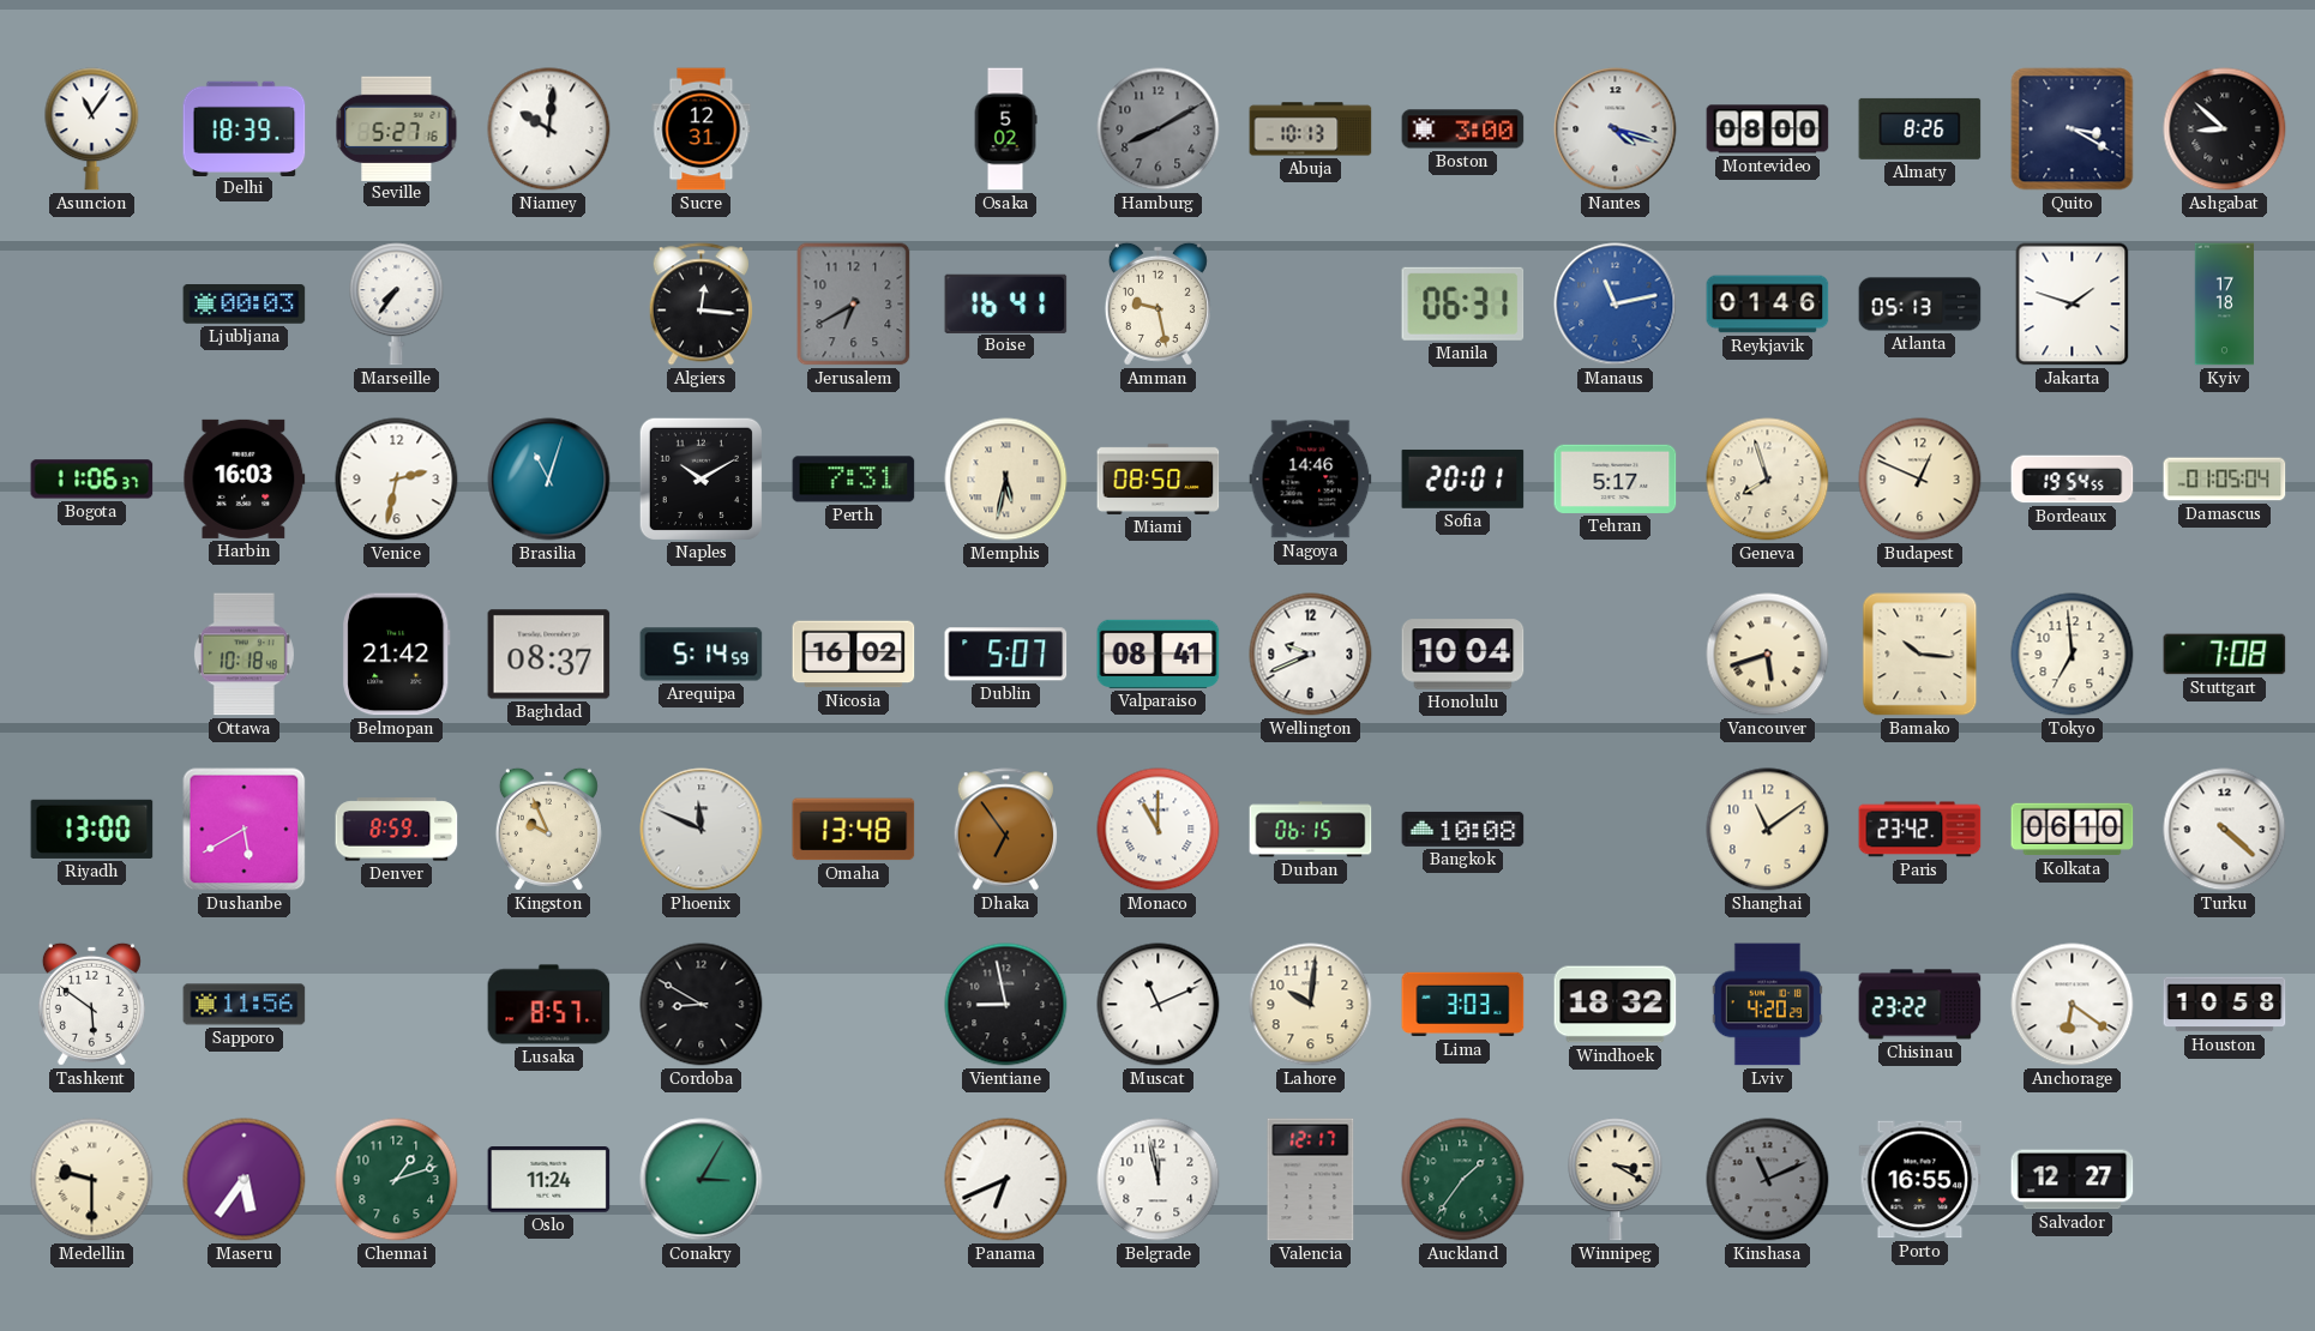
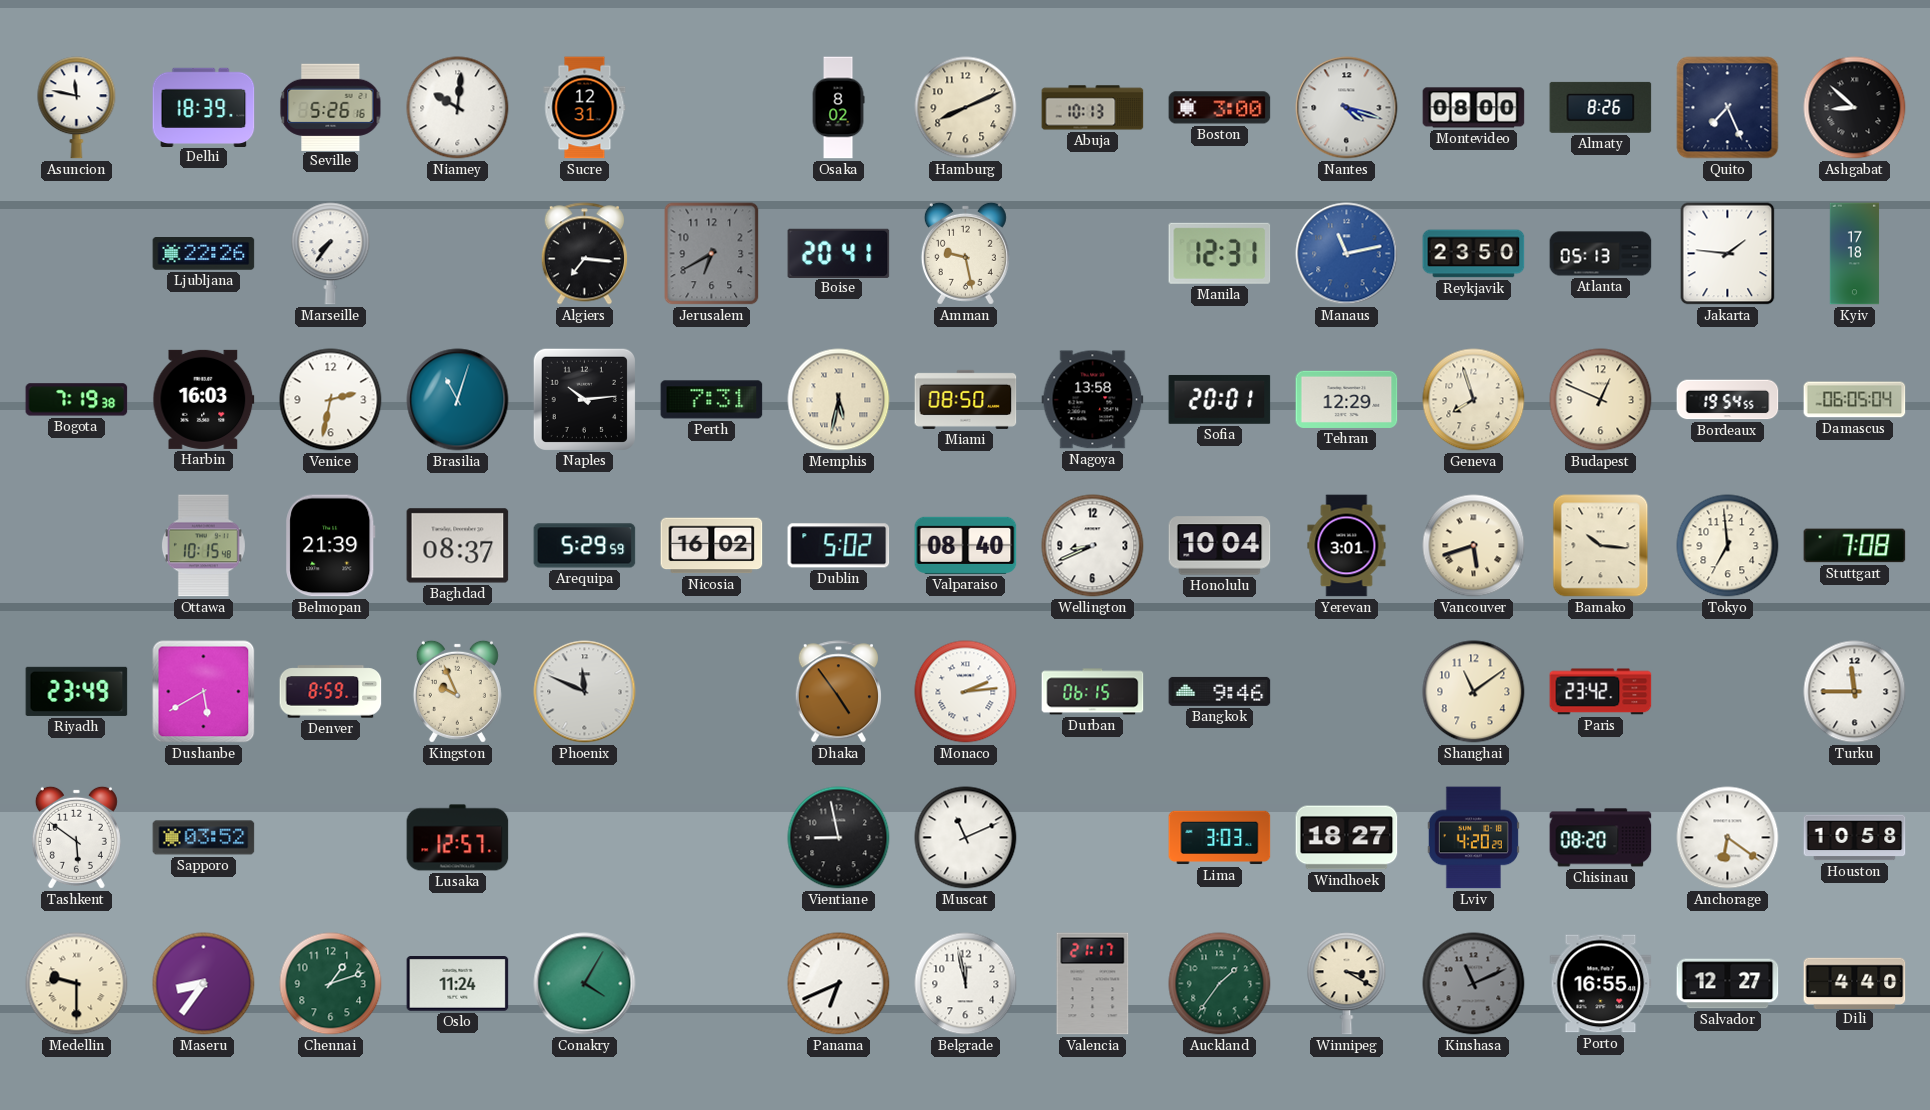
Asuncion: 11:06 -> 11:47
Seville: 5:27 -> 5:26
Osaka: 5:02 -> 8:02
Hamburg: 8:10 -> 8:11
Hamburg dial: grey -> cream
Quito: 3:20 -> 7:26
Ljubljana: 00:03 -> 22:26
Algiers: 12:16 -> 7:16
Boise: 16:41 -> 20:41
Manila: 06:31 -> 12:31
Reykjavik: 01:46 -> 23:50
Jakarta: 1:48 -> 1:46
Bogota: 11:06 -> 7:19
Naples: 10:10 -> 10:14
Nagoya: 14:46 -> 13:58
Tehran: 5:17 -> 12:29
Damascus: 01:05 -> 06:05
Ottawa: 10:18 -> 10:15
Belmopan: 21:42 -> 21:39
Arequipa: 5:14 -> 5:29
Dublin: 5:07 -> 5:02
Valparaiso: 08:41 -> 08:40
Wellington: 9:41 -> 8:41
Yerevan: none -> 3:01
Riyadh: 13:00 -> 23:49
Omaha: 13:48 -> none
Dhaka: 6:54 -> 4:54
Monaco: 11:00 -> 2:14
Bangkok: 10:08 -> 9:46
Kolkata: 06:10 -> none
Turku: 4:22 -> 11:45
Sapporo: 11:56 -> 03:52
Lusaka: 8:57 -> 12:57
Cordoba: 8:50 -> none
Lahore: 10:01 -> none
Windhoek: 18:32 -> 18:27
Chisinau: 23:22 -> 08:20
Maseru: 5:36 -> 8:36
Conakry: 3:05 -> 4:05
Valencia: 12:17 -> 21:17
Dili: none -> 4:40
